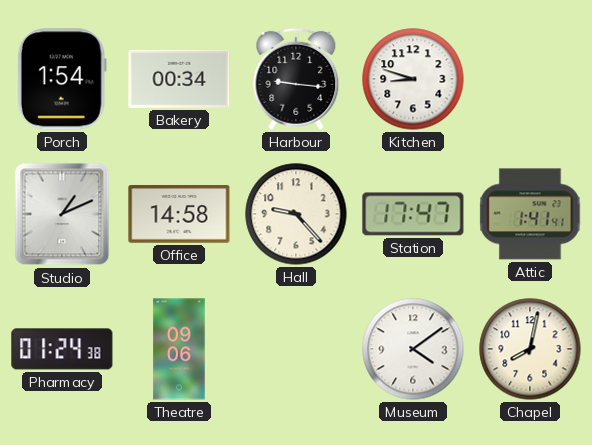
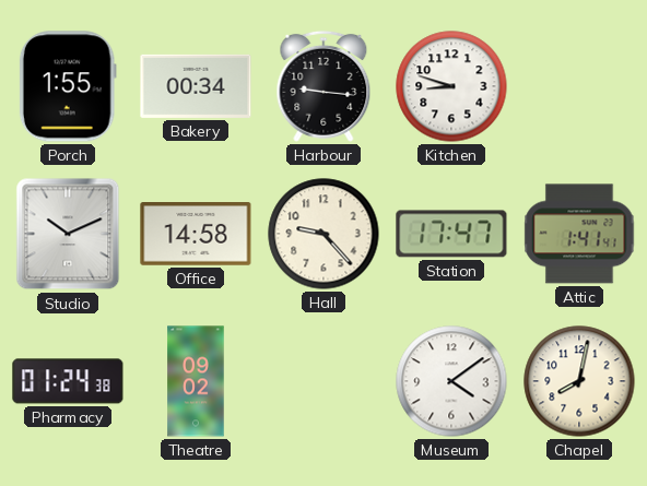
Porch: 1:54 -> 1:55
Studio: 1:11 -> 10:11
Theatre: 09:06 -> 09:02
